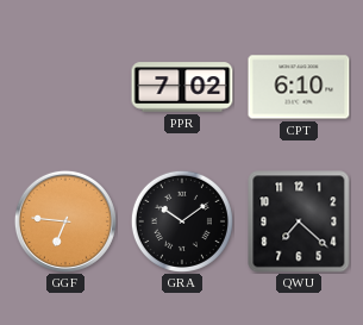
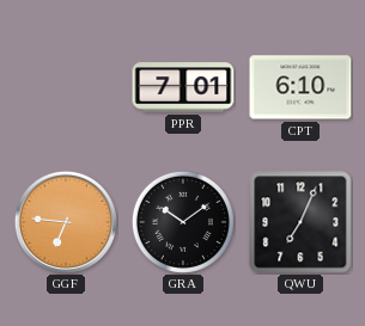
PPR: 7:02 -> 7:01
QWU: 7:22 -> 7:04
